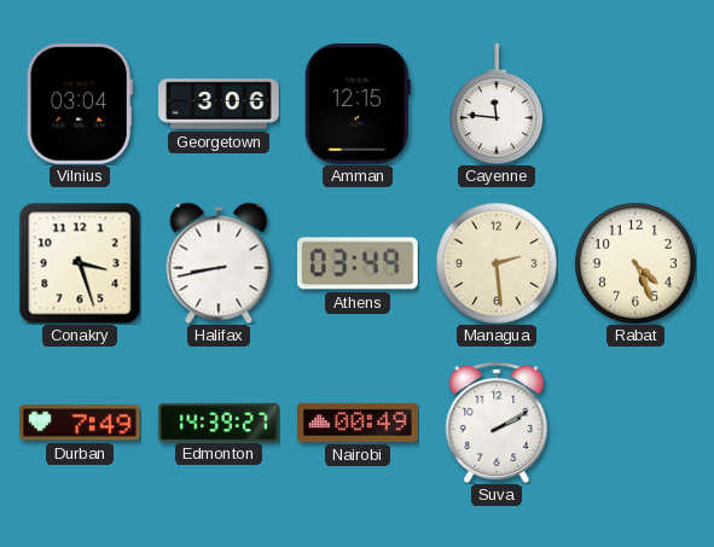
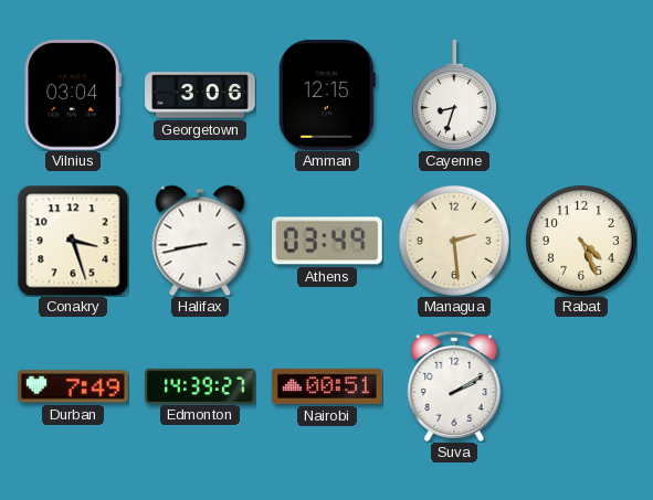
Cayenne: 11:46 -> 8:33
Nairobi: 00:49 -> 00:51
